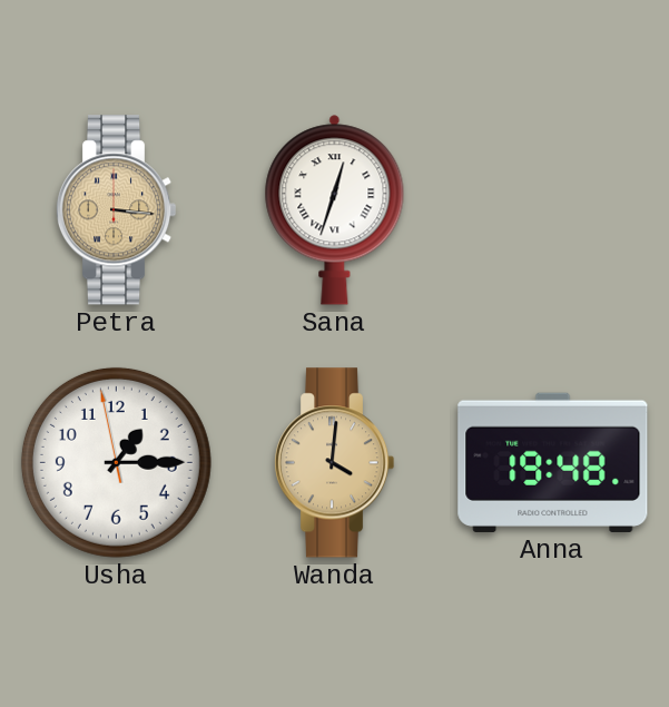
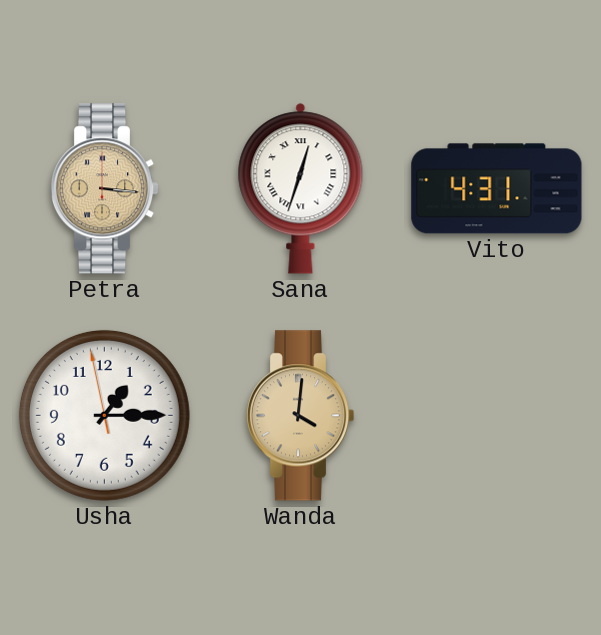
Vito: none -> 4:31
Anna: 19:48 -> none
